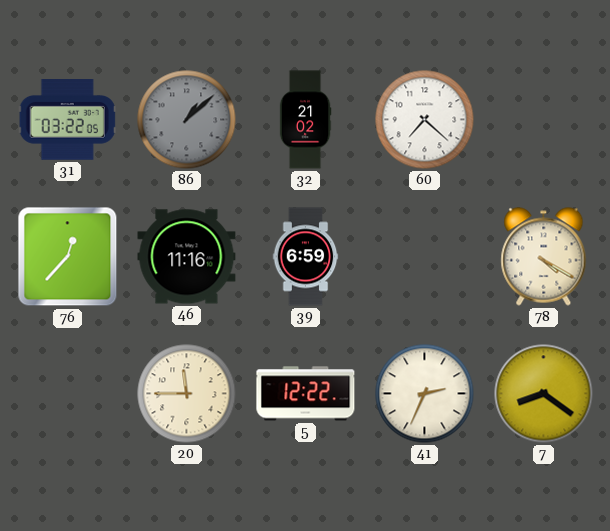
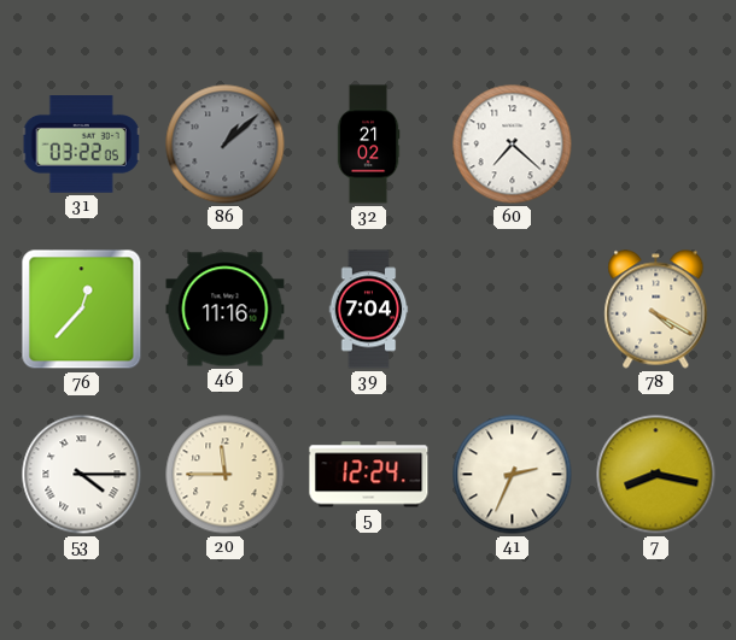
39: 6:59 -> 7:04
53: none -> 4:15
5: 12:22 -> 12:24
7: 8:21 -> 8:17
